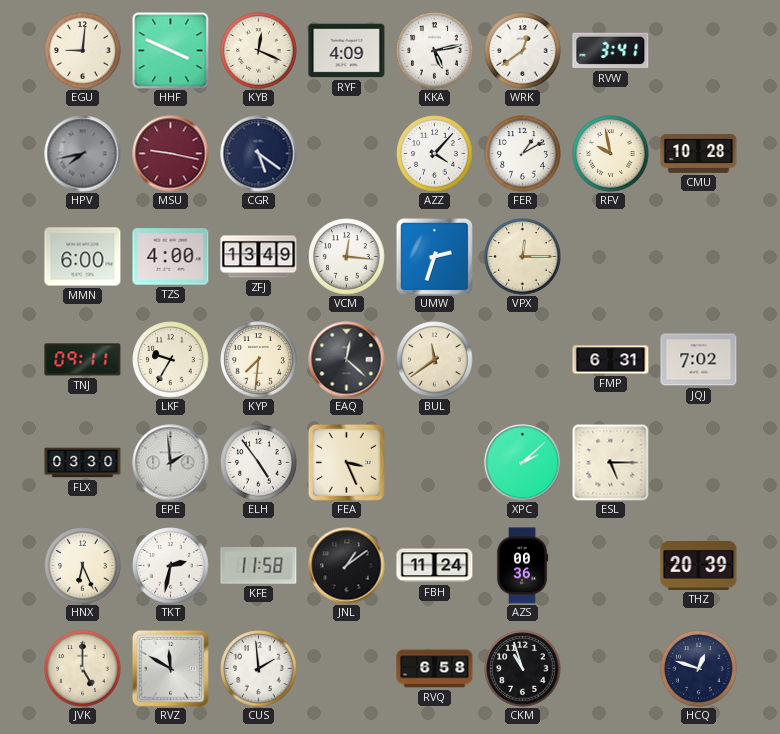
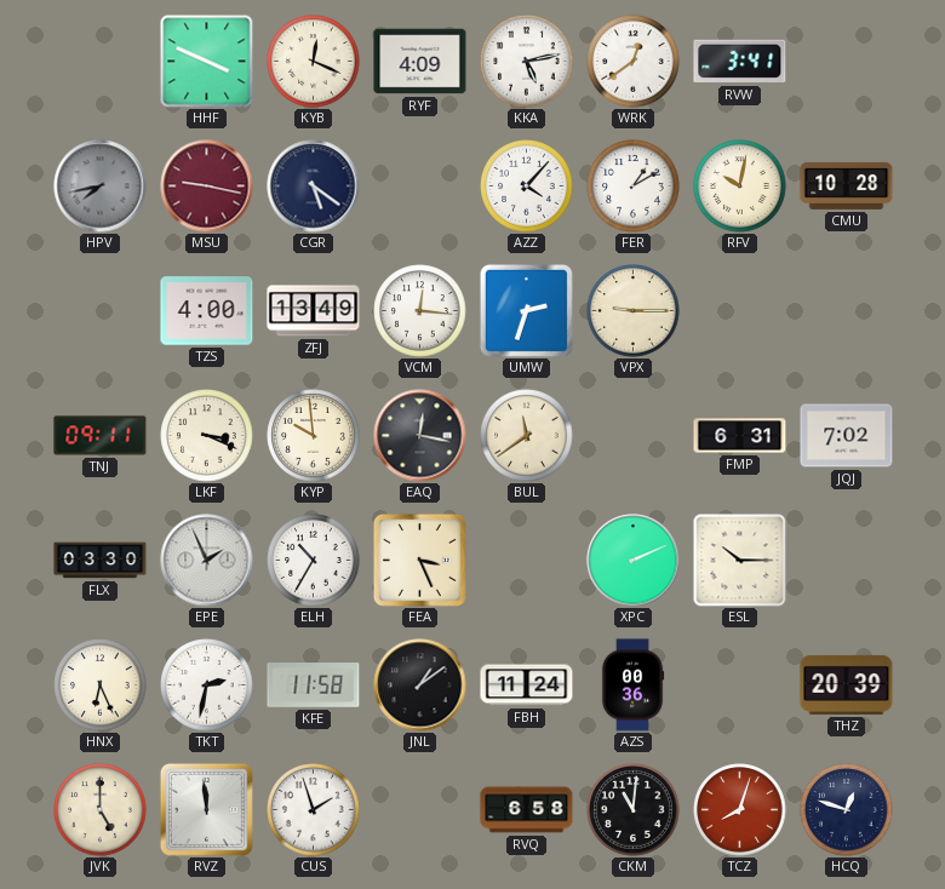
EGU: 9:01 -> none
RFV: 9:58 -> 10:02
MMN: 6:00 -> none
VPX: 12:15 -> 9:15
LKF: 9:35 -> 3:19
KYP: 7:31 -> 9:59
EAQ: 12:22 -> 12:17
EPE: 1:59 -> 1:56
ELH: 4:54 -> 10:35
XPC: 2:08 -> 2:11
ESL: 5:15 -> 10:15
RVZ: 11:50 -> 11:59
CUS: 1:59 -> 1:57
CKM: 10:57 -> 11:01
TCZ: none -> 8:03
